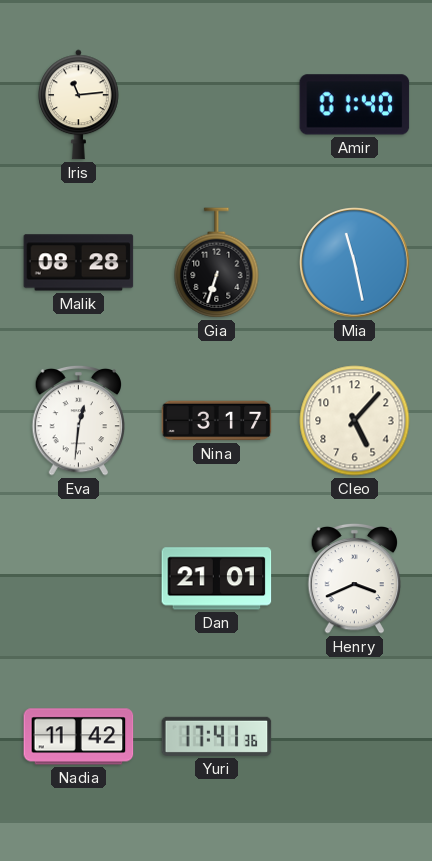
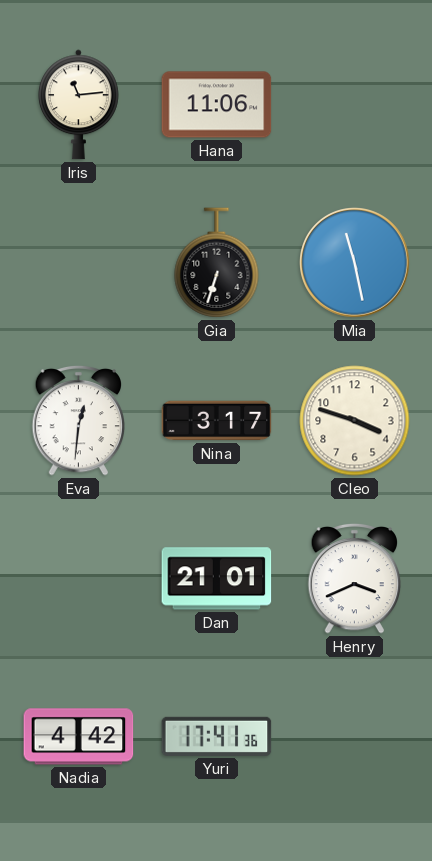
Hana: none -> 11:06
Amir: 01:40 -> none
Malik: 08:28 -> none
Cleo: 5:07 -> 3:48
Nadia: 11:42 -> 4:42
